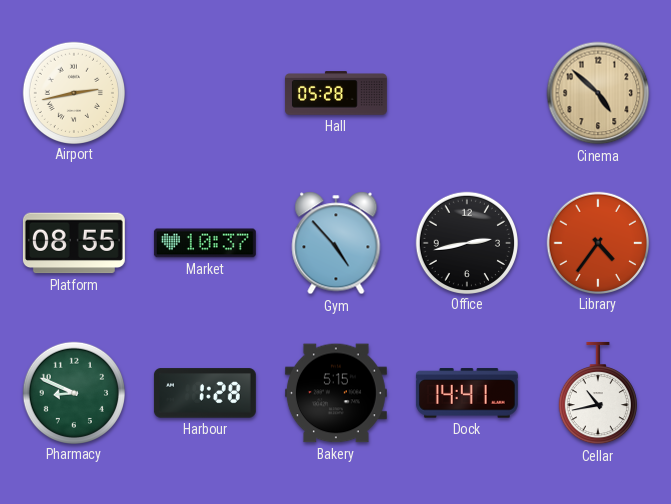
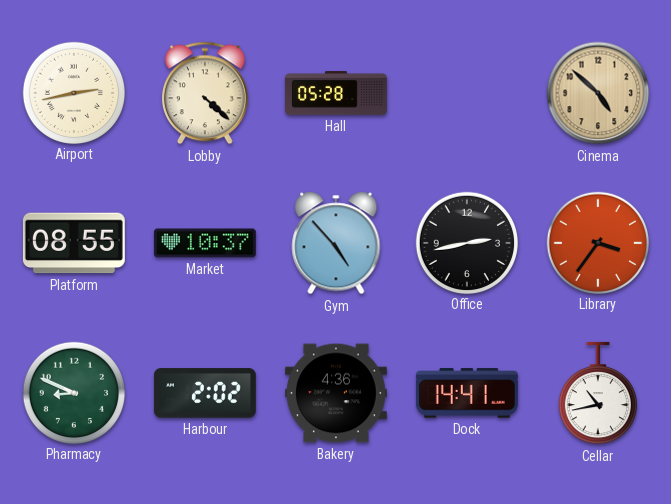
Lobby: none -> 4:22
Library: 4:36 -> 3:36
Harbour: 1:28 -> 2:02
Bakery: 5:15 -> 4:36
